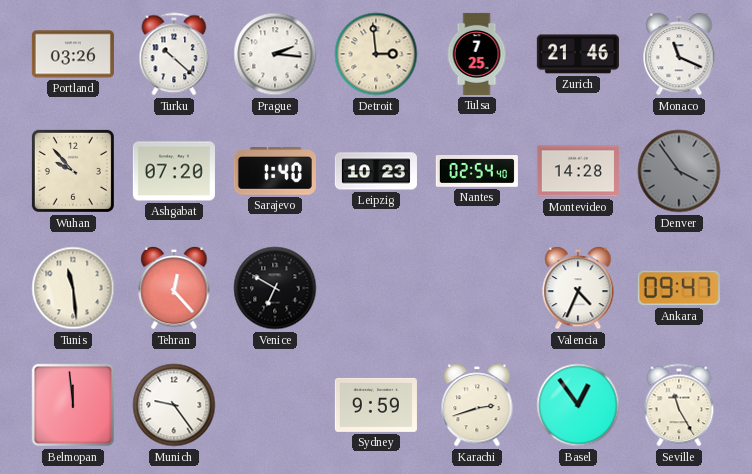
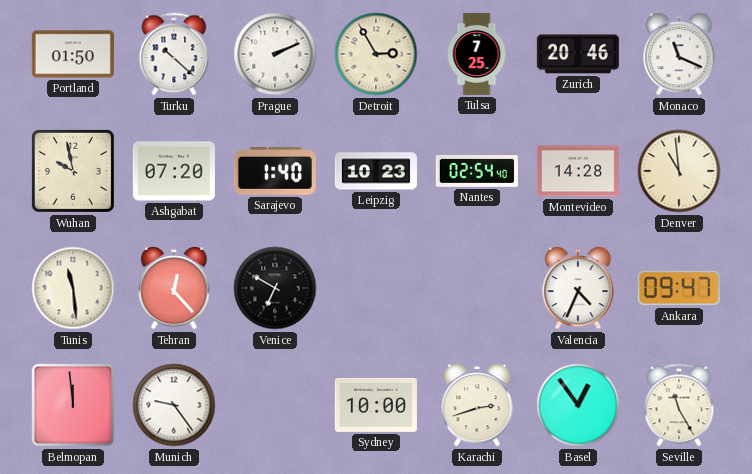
Portland: 03:26 -> 01:50
Prague: 2:16 -> 2:11
Detroit: 2:59 -> 2:55
Zurich: 21:46 -> 20:46
Wuhan: 9:53 -> 9:58
Denver: 3:54 -> 10:59
Denver dial: grey -> cream
Sydney: 9:59 -> 10:00
